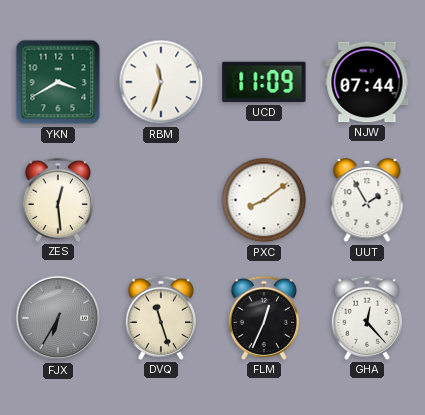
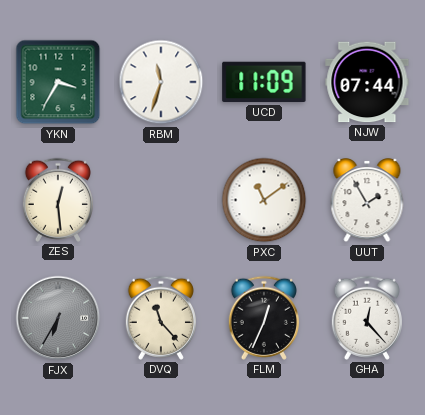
YKN: 3:40 -> 3:35
PXC: 8:09 -> 11:09
DVQ: 11:27 -> 11:23
